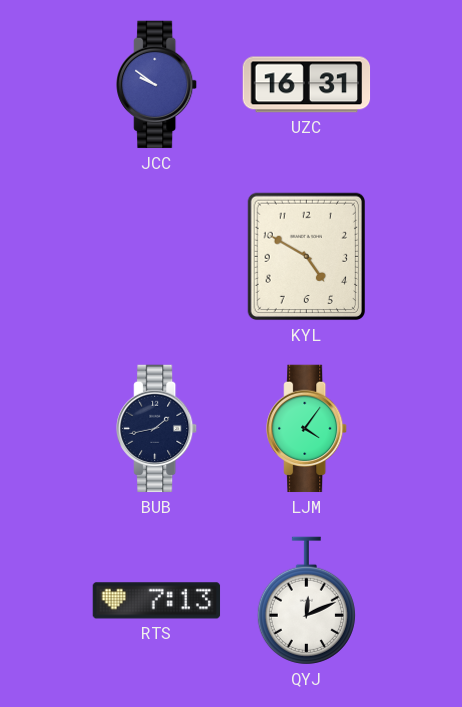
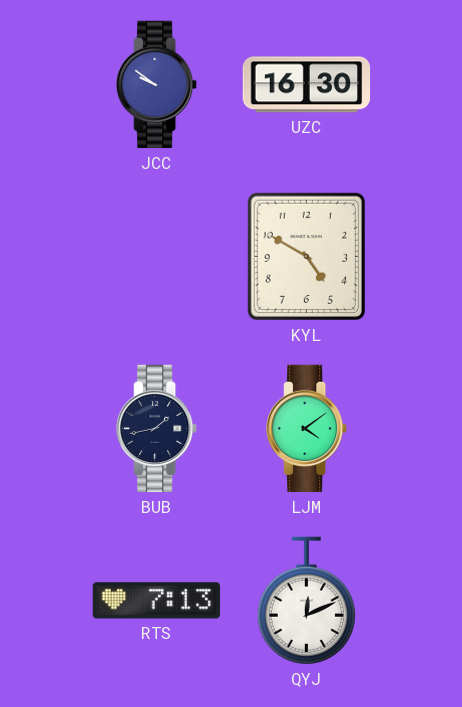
UZC: 16:31 -> 16:30
LJM: 4:06 -> 4:09
